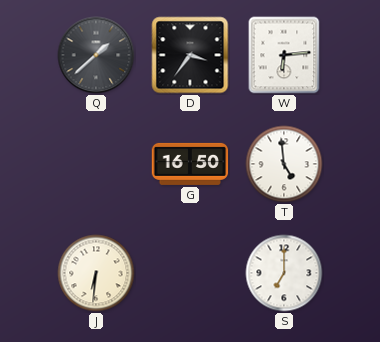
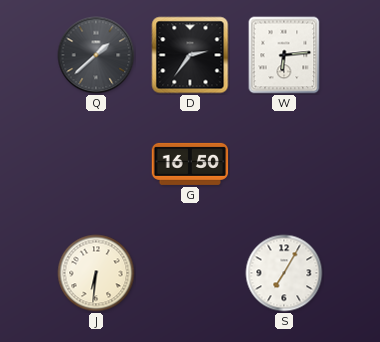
D: 3:36 -> 2:36
T: 4:59 -> none
S: 7:00 -> 7:05
